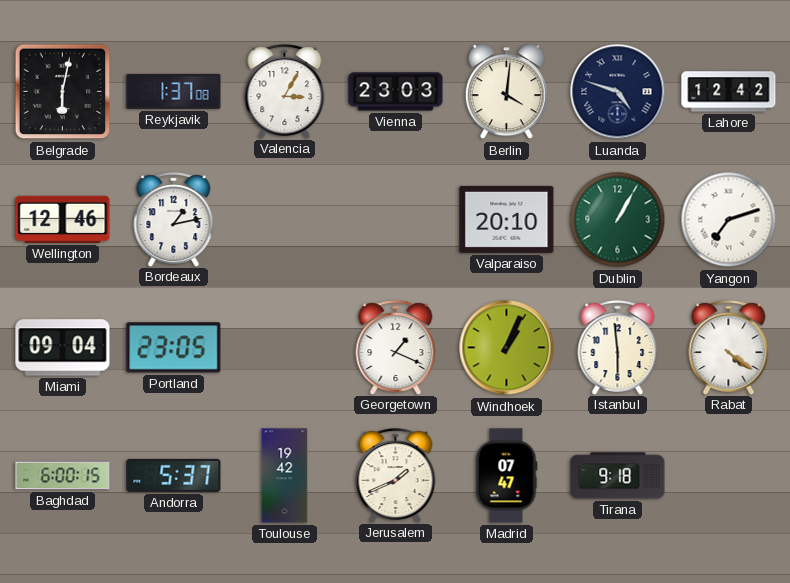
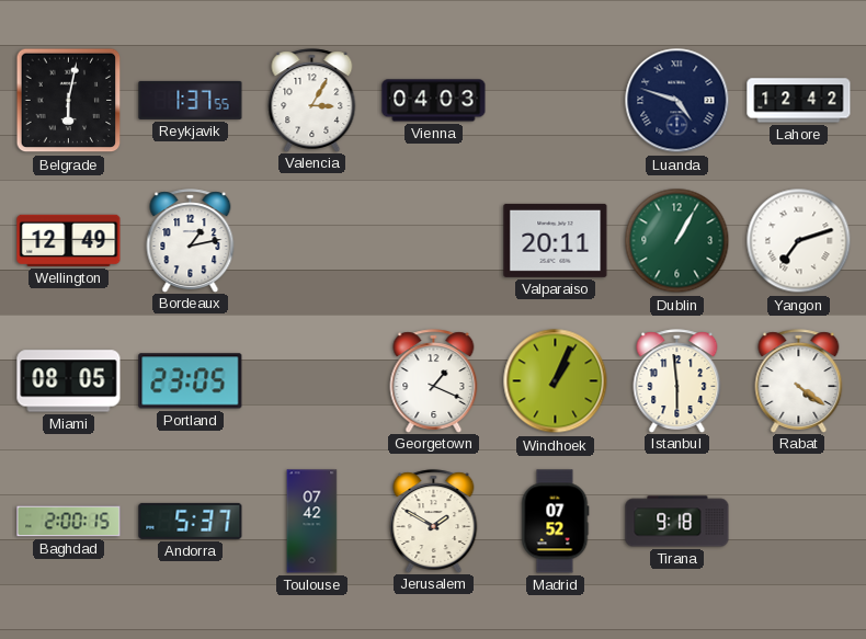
Reykjavik: 1:37:08 -> 1:37:55
Vienna: 23:03 -> 04:03
Berlin: 4:01 -> none
Wellington: 12:46 -> 12:49
Valparaiso: 20:10 -> 20:11
Miami: 09:04 -> 08:05
Baghdad: 6:00 -> 2:00
Toulouse: 19:42 -> 07:42
Jerusalem: 1:41 -> 1:50
Madrid: 07:47 -> 07:52
